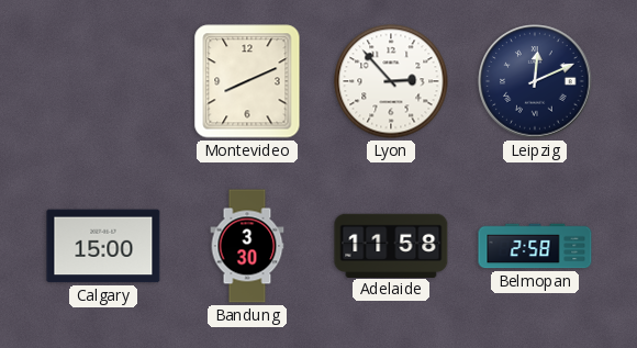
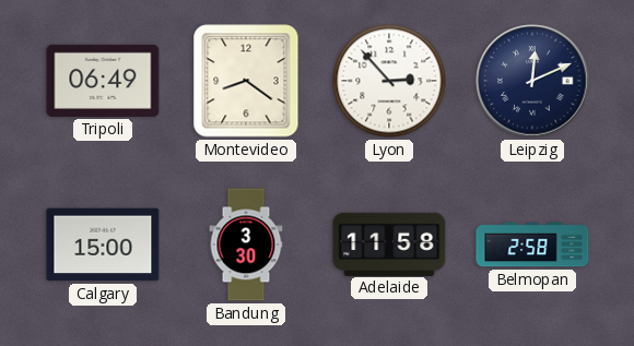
Tripoli: none -> 06:49
Montevideo: 8:11 -> 8:21
